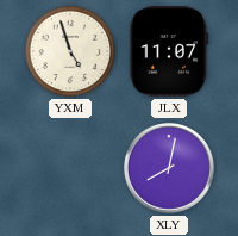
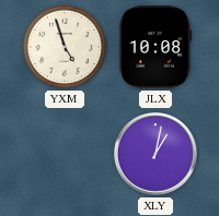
JLX: 11:07 -> 10:08
XLY: 8:02 -> 1:02
